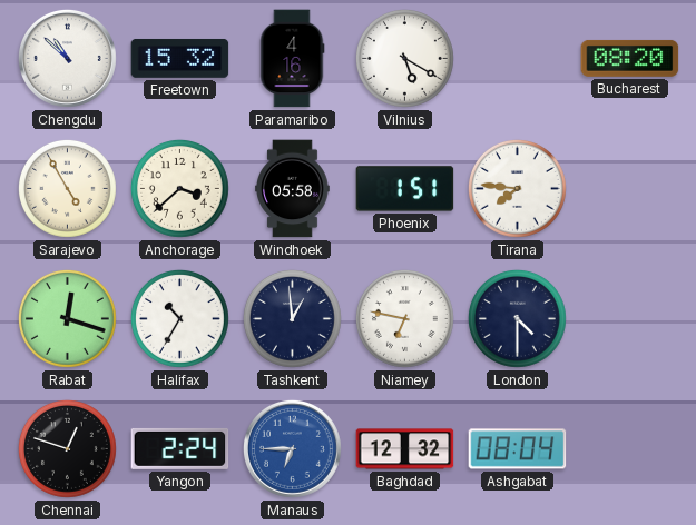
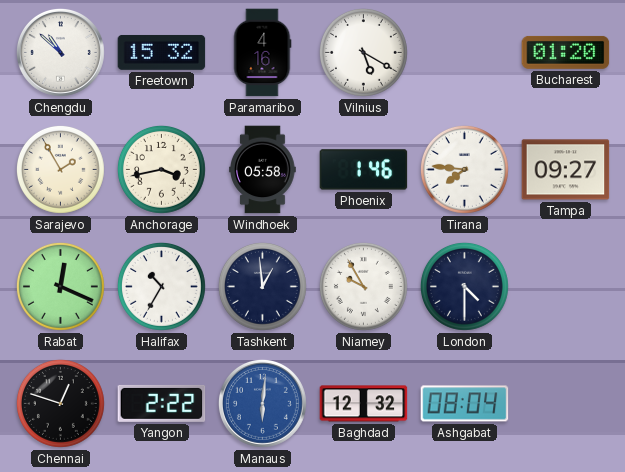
Bucharest: 08:20 -> 01:20
Sarajevo: 4:55 -> 1:55
Anchorage: 3:38 -> 3:43
Phoenix: 1:51 -> 1:46
Tampa: none -> 09:27
Rabat: 12:18 -> 12:19
Niamey: 6:47 -> 9:55
Yangon: 2:24 -> 2:22
Manaus: 6:45 -> 6:01
